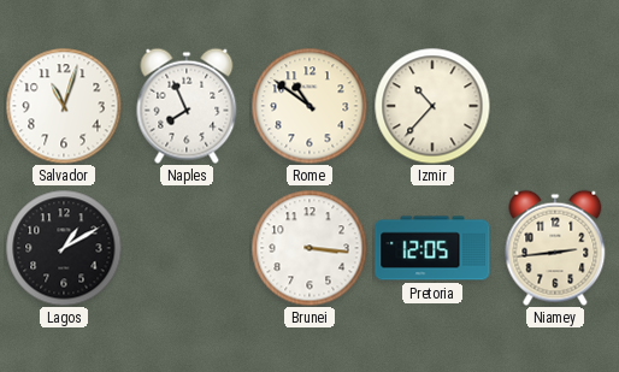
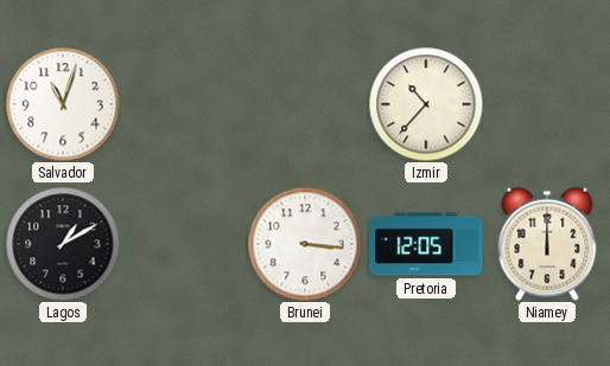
Naples: 7:56 -> none
Rome: 10:51 -> none
Niamey: 2:44 -> 12:00
